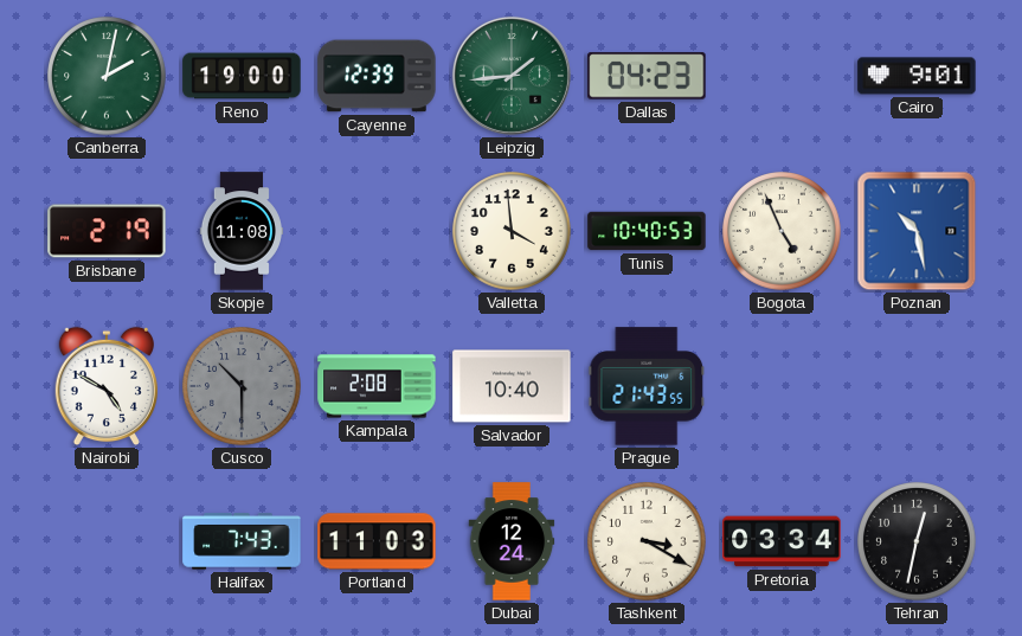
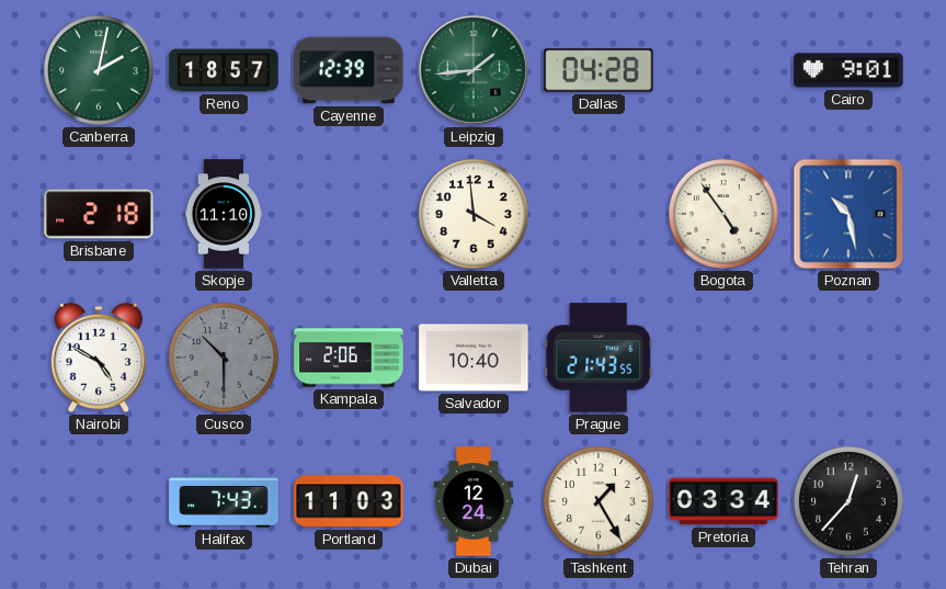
Reno: 19:00 -> 18:57
Dallas: 04:23 -> 04:28
Brisbane: 2:19 -> 2:18
Skopje: 11:08 -> 11:10
Tunis: 10:40 -> none
Bogota: 4:56 -> 4:54
Kampala: 2:08 -> 2:06
Tashkent: 3:20 -> 1:25
Tehran: 12:32 -> 12:37
